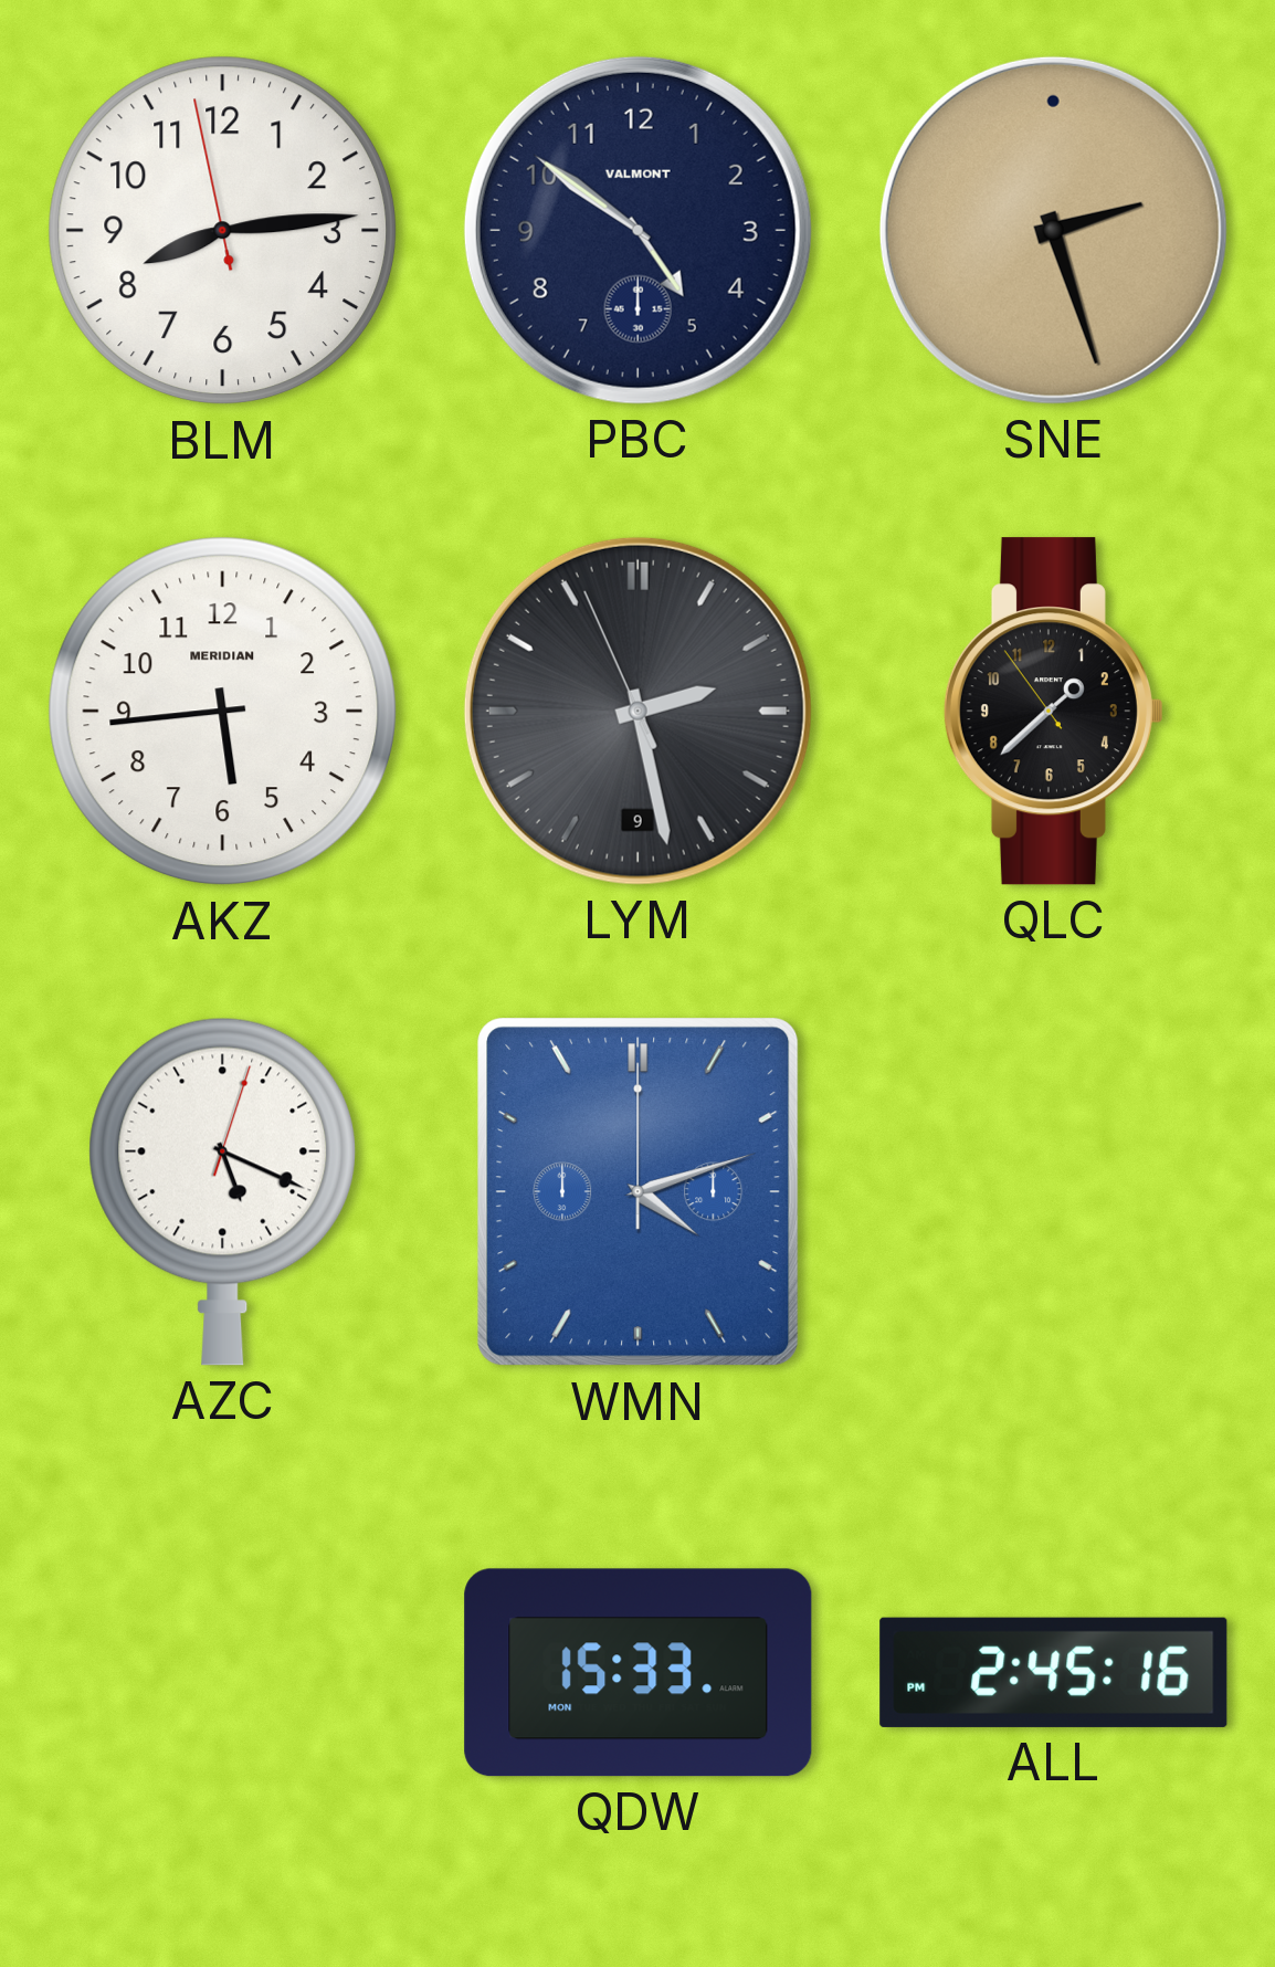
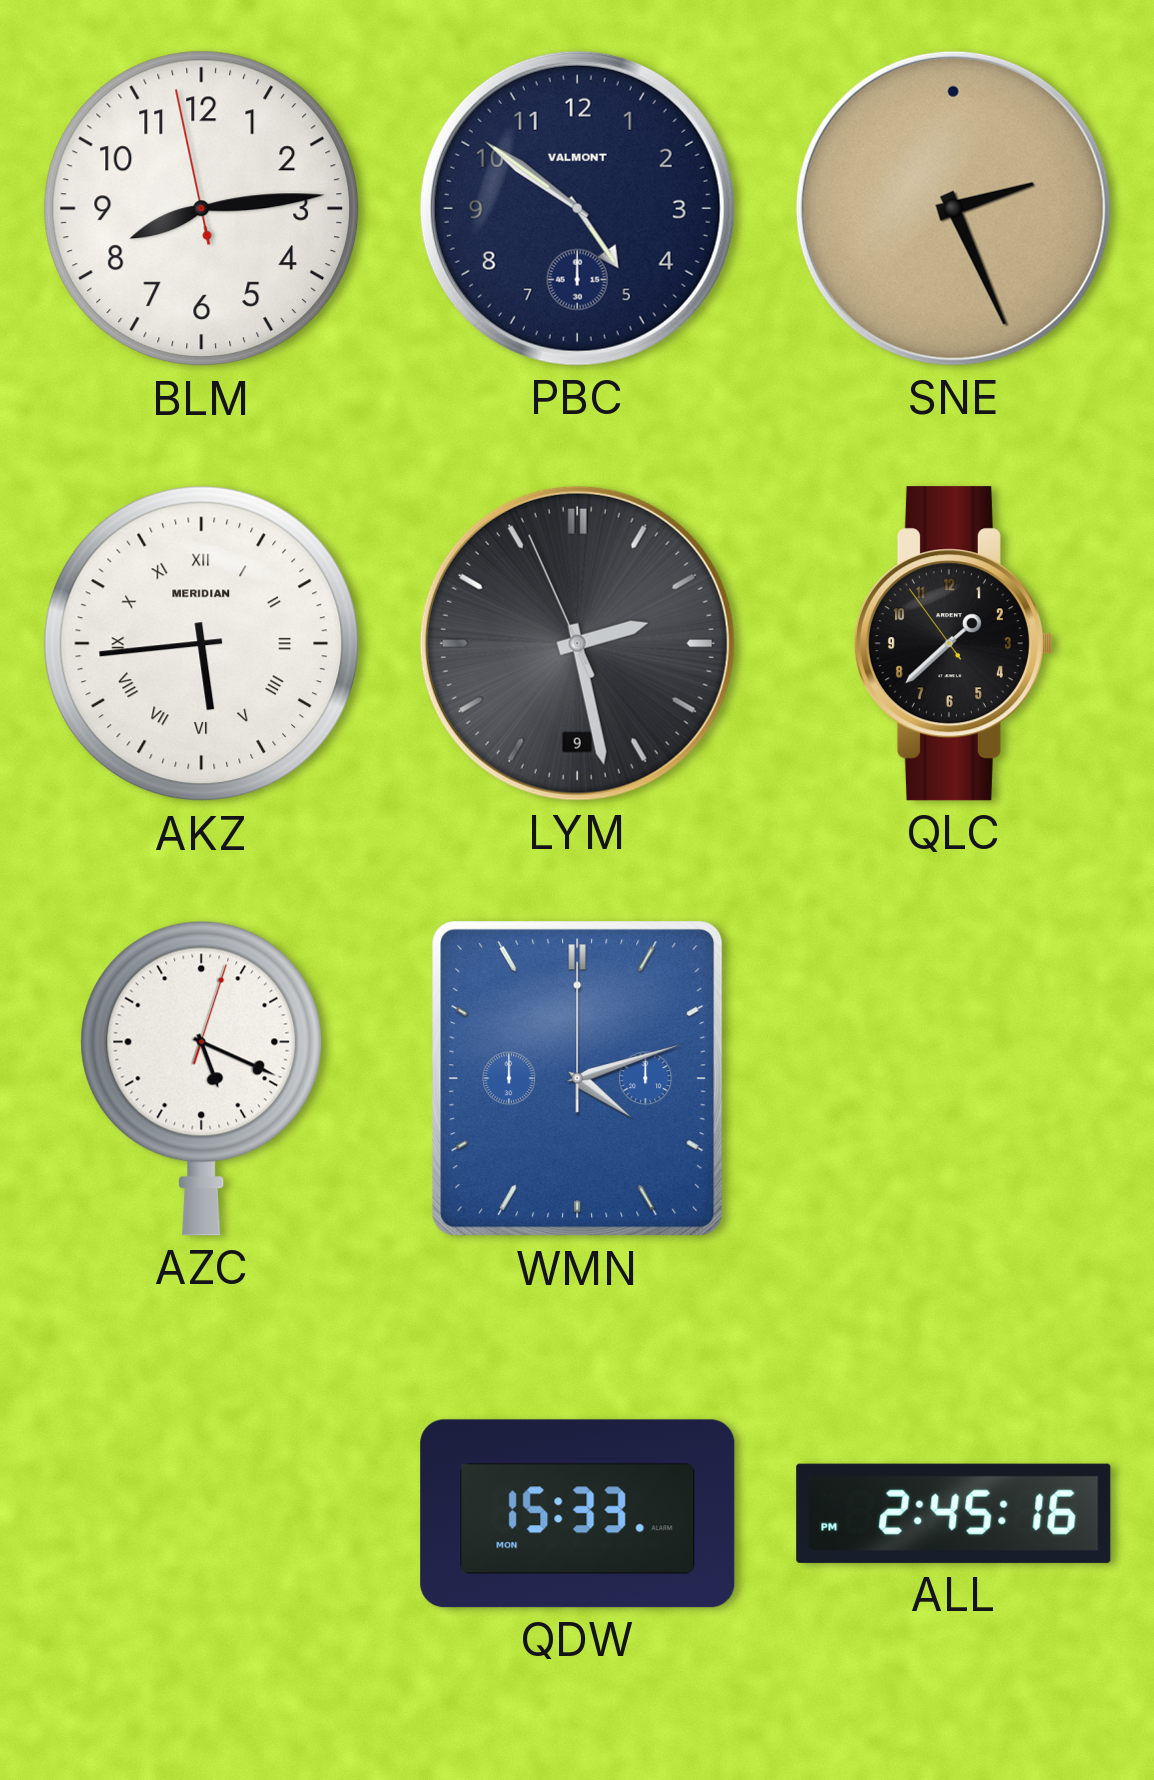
SNE: 2:27 -> 2:26
AKZ numerals: Arabic -> Roman
